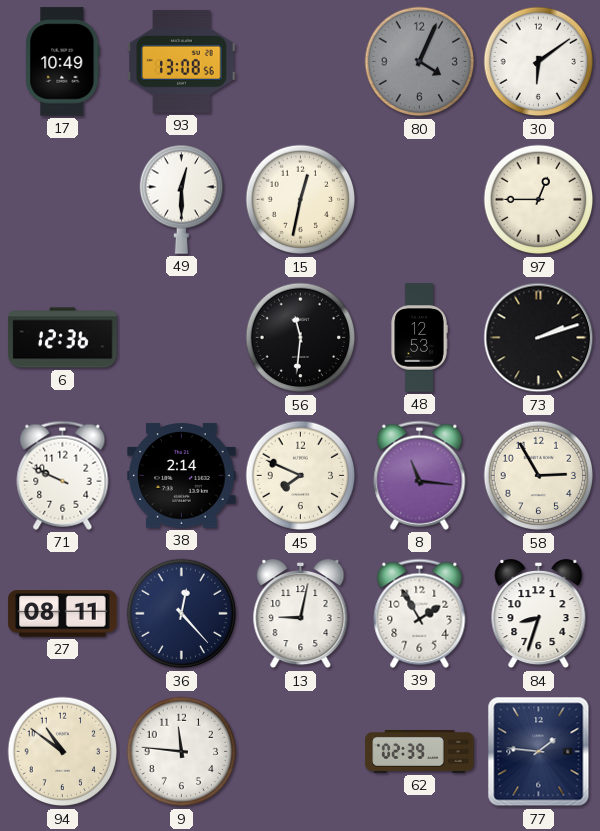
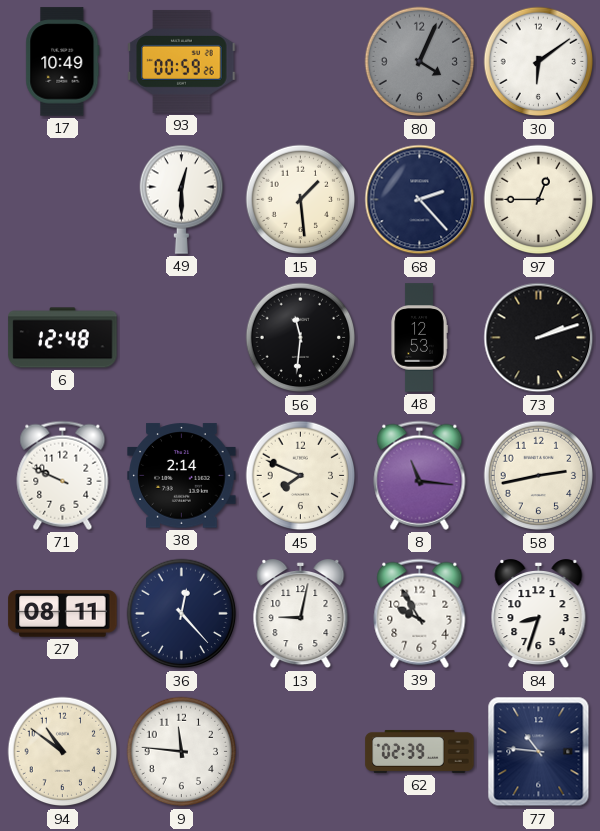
93: 13:08 -> 00:59
15: 12:32 -> 1:29
68: none -> 2:23
6: 12:36 -> 12:48
58: 2:55 -> 2:43
39: 1:55 -> 9:55
77: 1:46 -> 10:46
